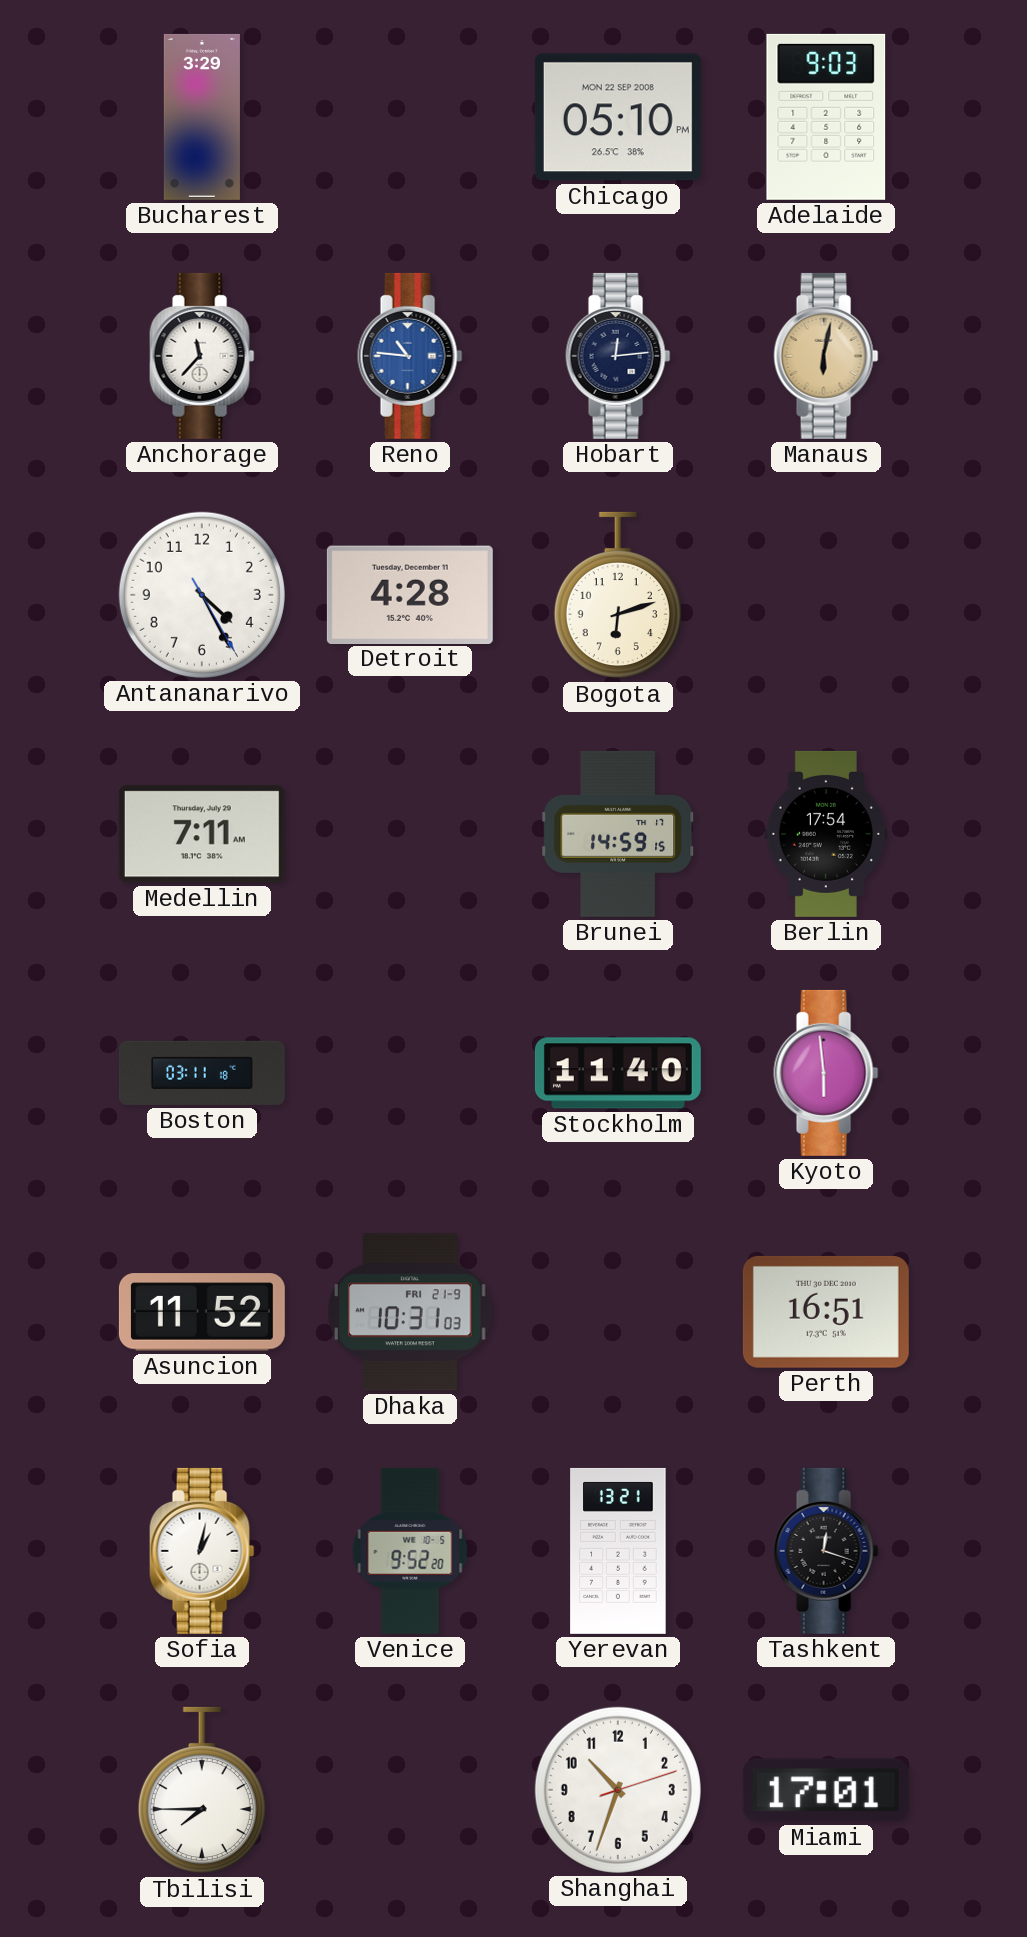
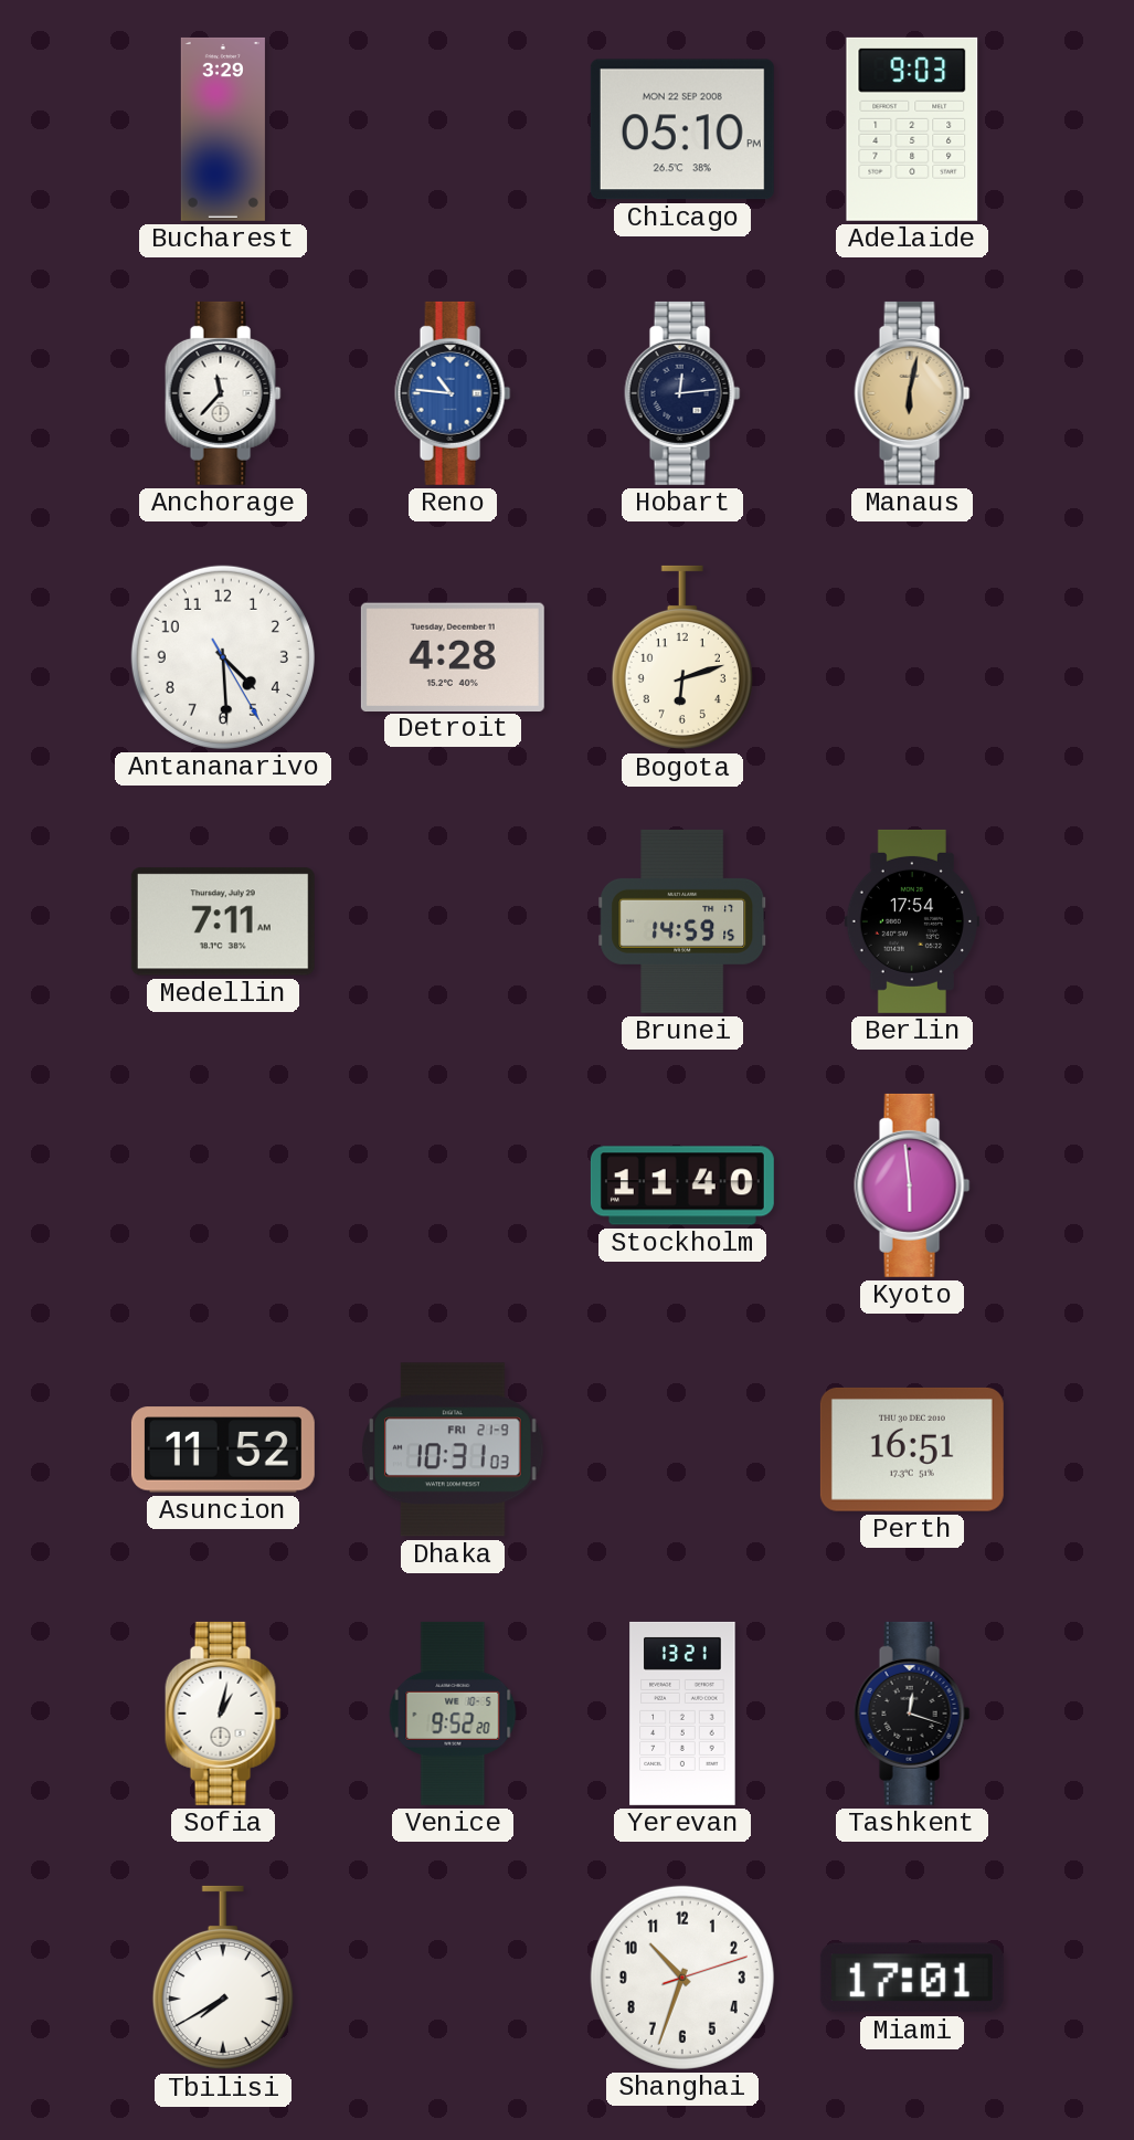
Antananarivo: 4:25 -> 4:29
Boston: 03:11 -> none
Tbilisi: 7:45 -> 7:40
